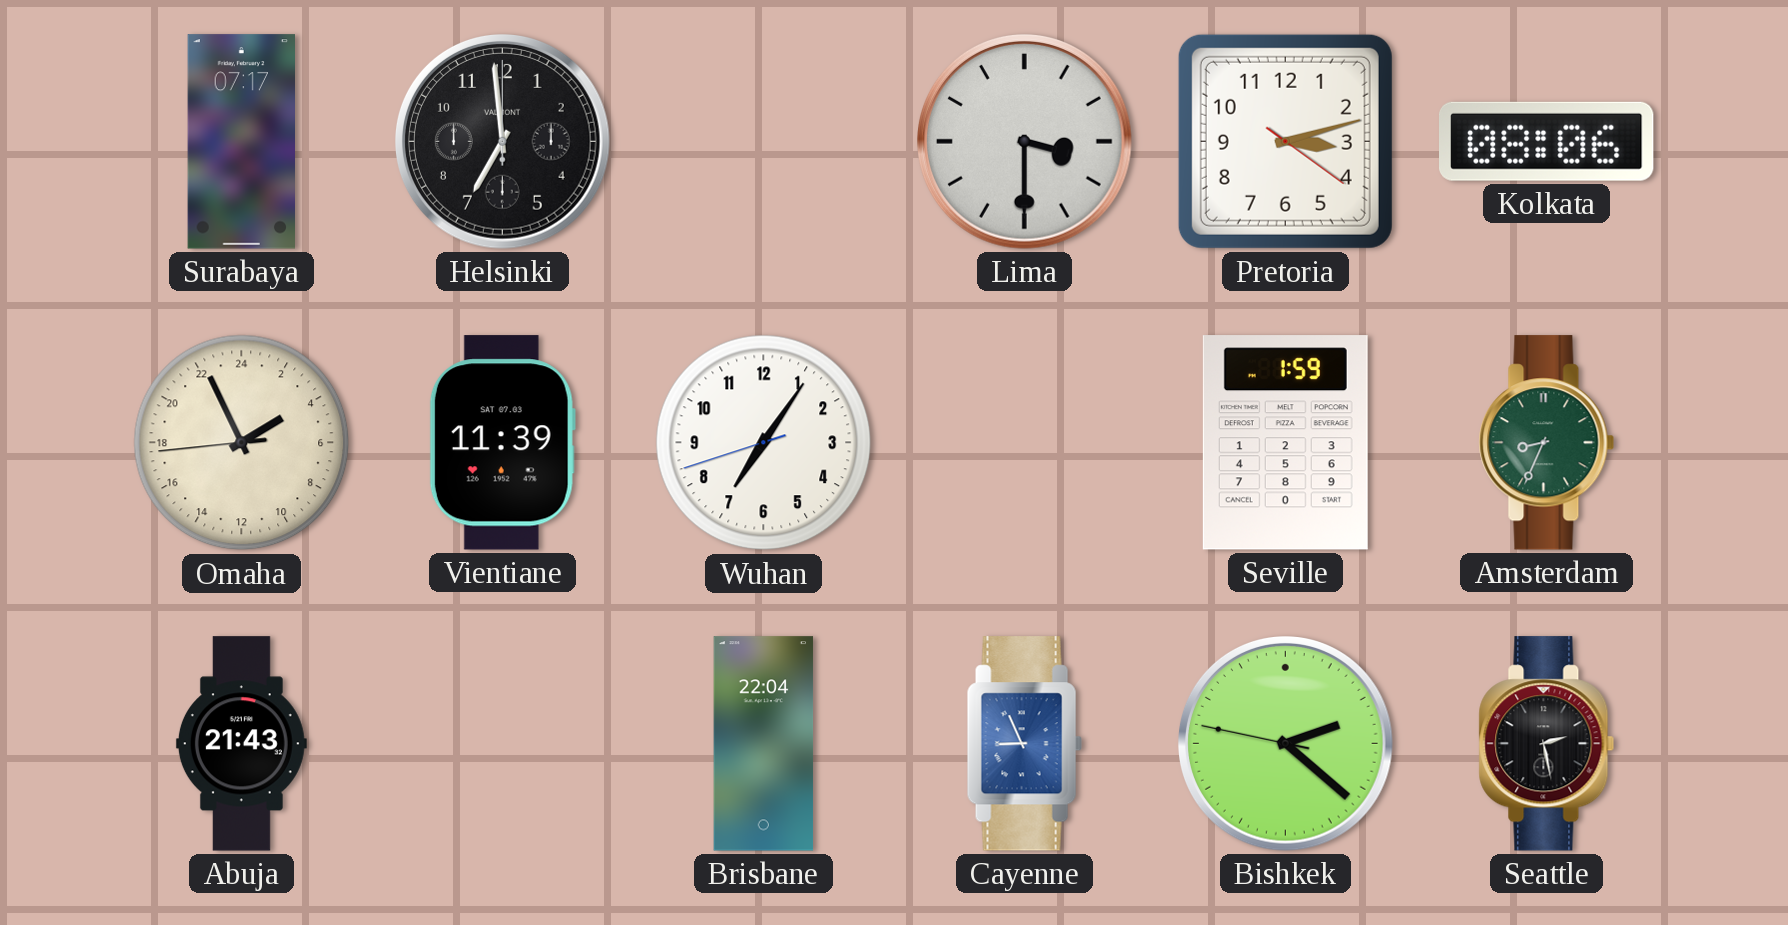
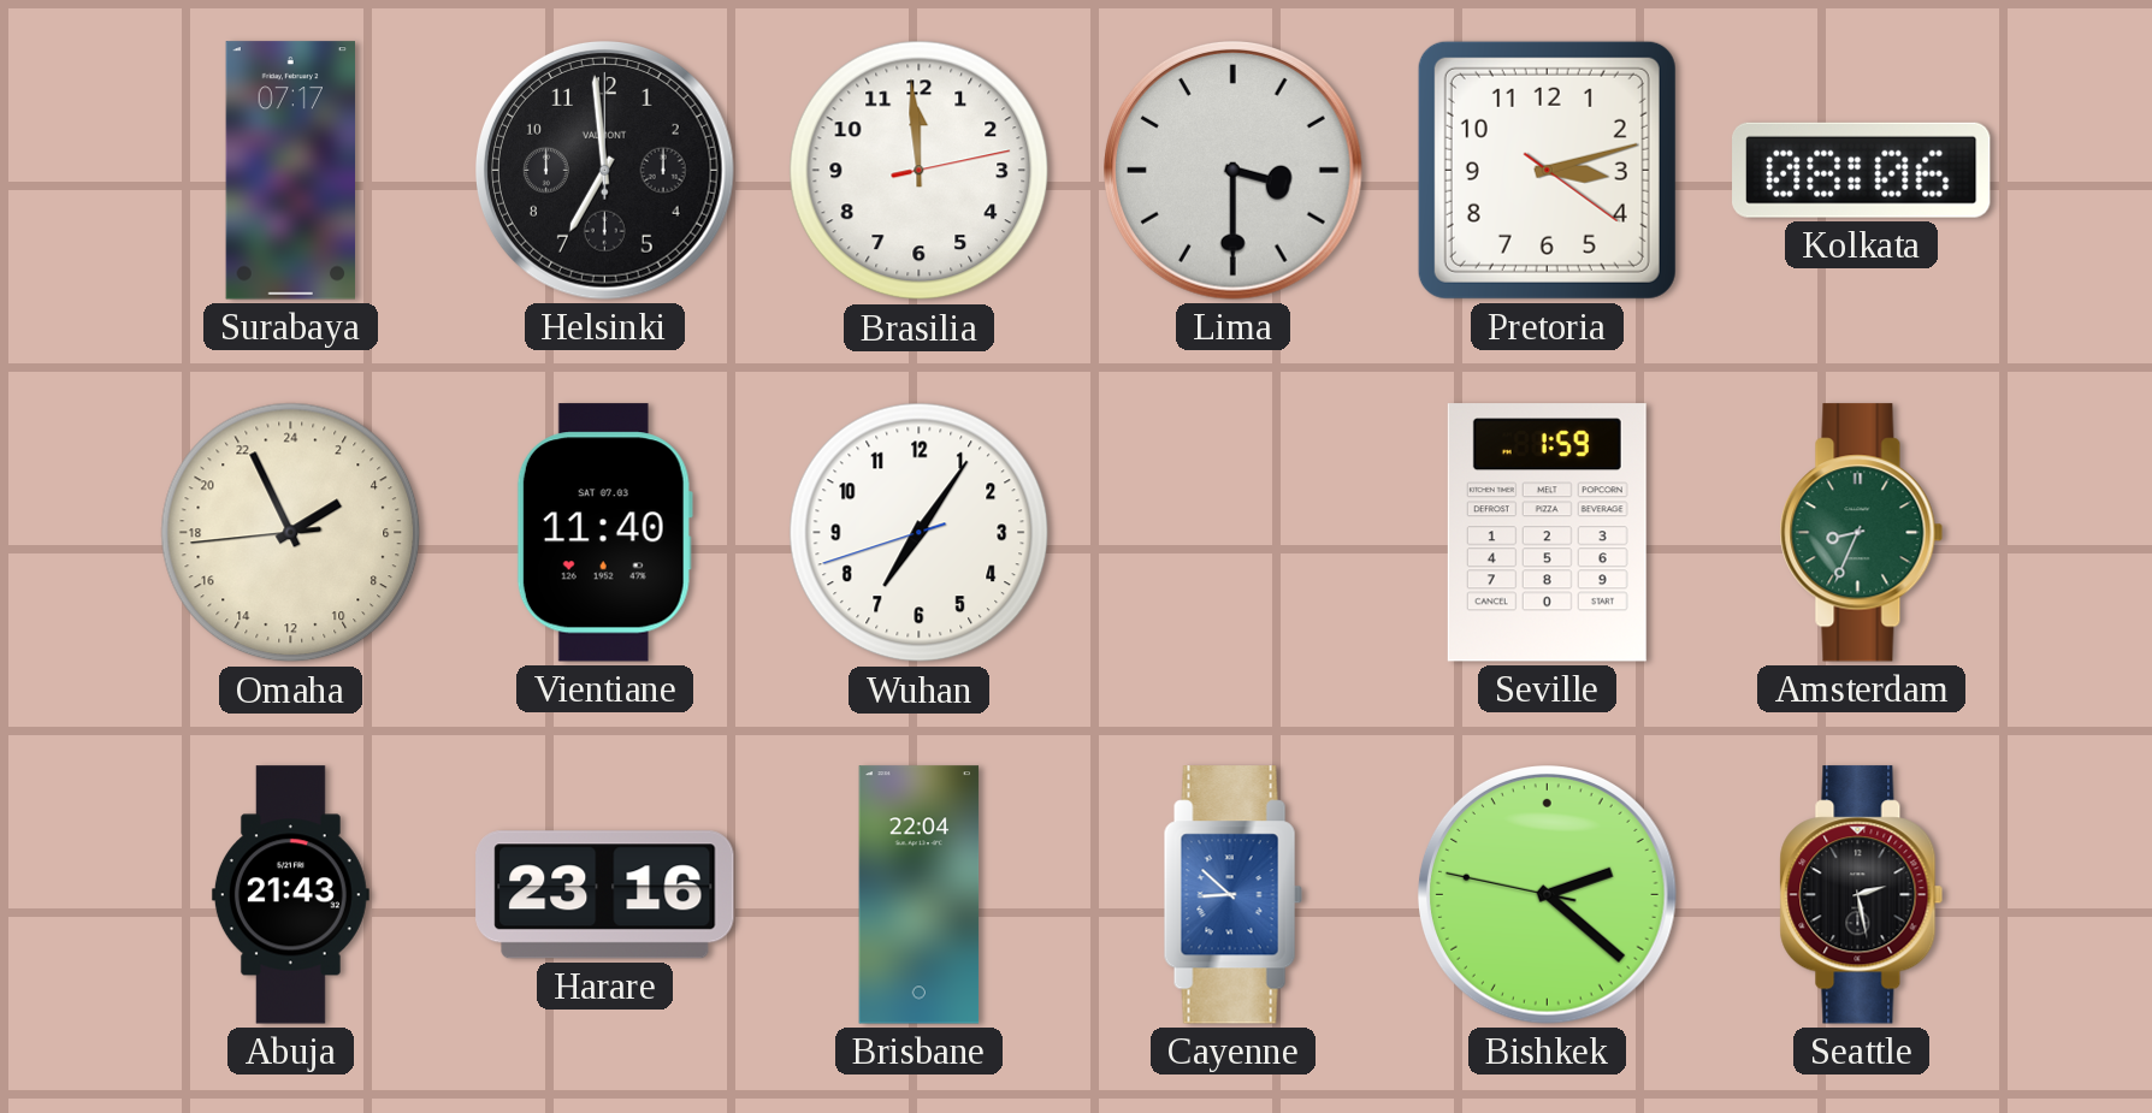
Brasilia: none -> 11:59
Vientiane: 11:39 -> 11:40
Harare: none -> 23:16
Cayenne: 8:56 -> 8:52
